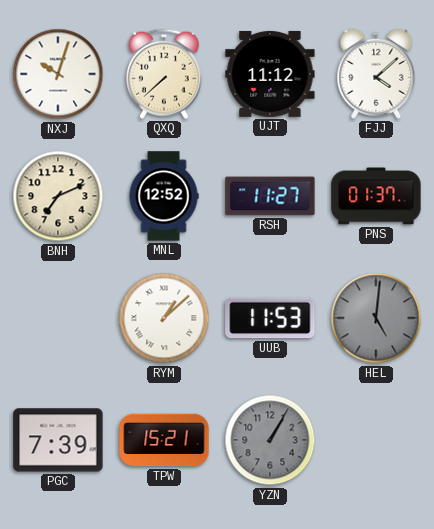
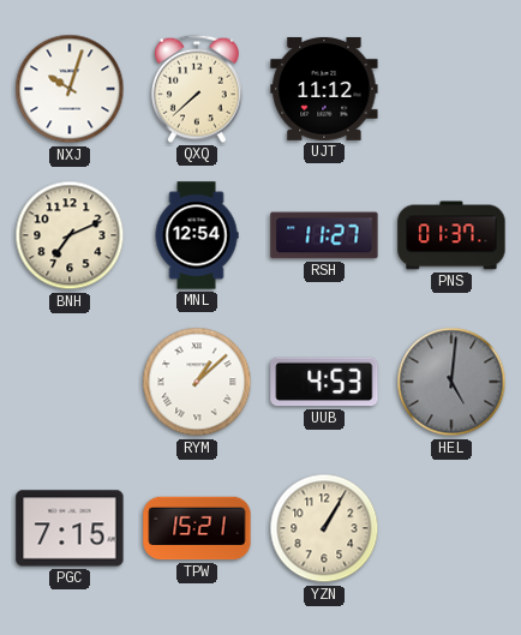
FJJ: 4:08 -> none
MNL: 12:52 -> 12:54
UUB: 11:53 -> 4:53
PGC: 7:39 -> 7:15
YZN dial: grey -> cream
